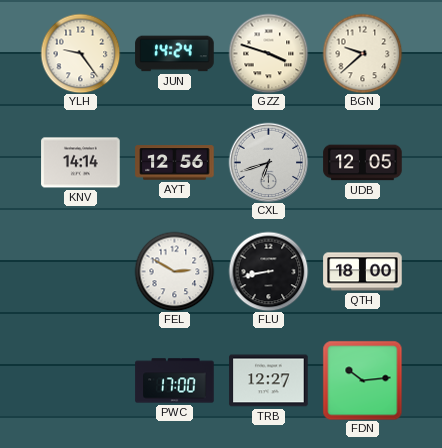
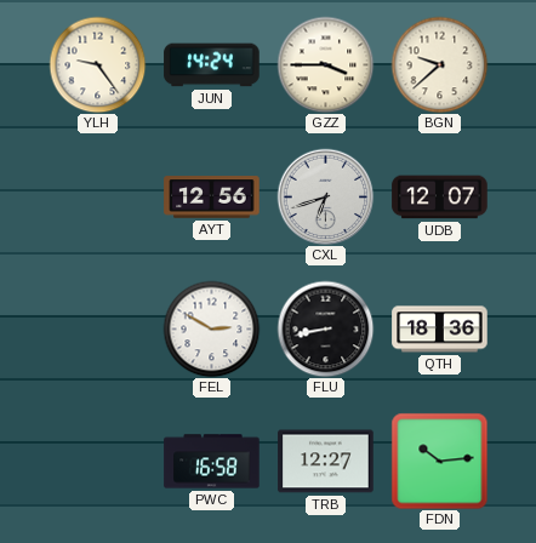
GZZ: 3:48 -> 3:45
KNV: 14:14 -> none
UDB: 12:05 -> 12:07
QTH: 18:00 -> 18:36
PWC: 17:00 -> 16:58
